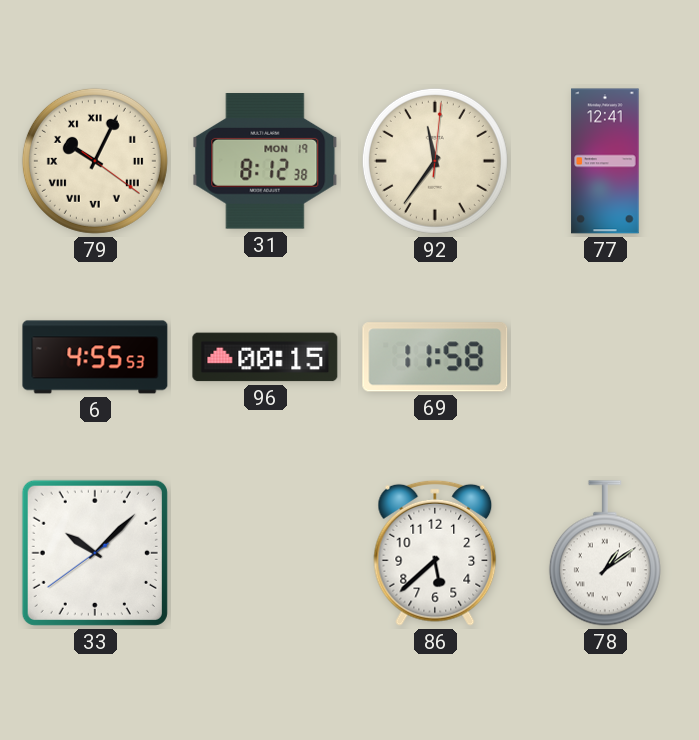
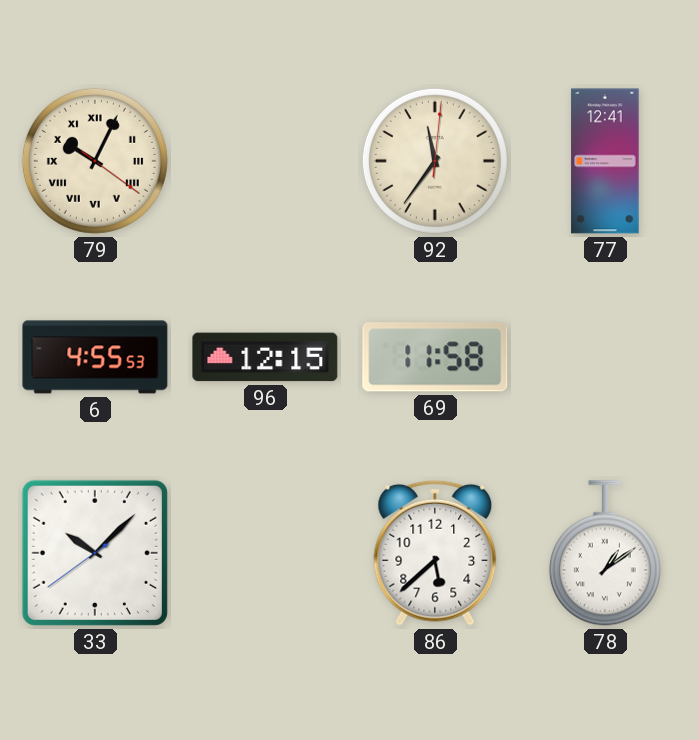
31: 8:12 -> none
96: 00:15 -> 12:15
